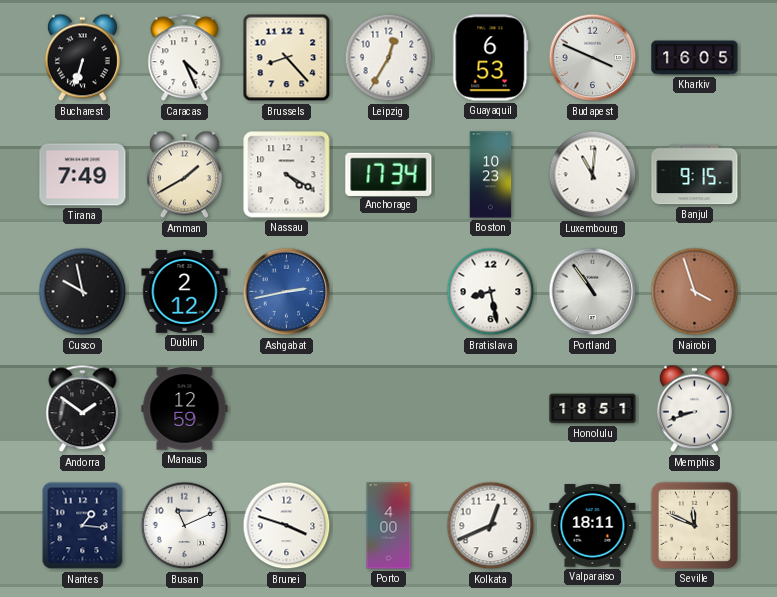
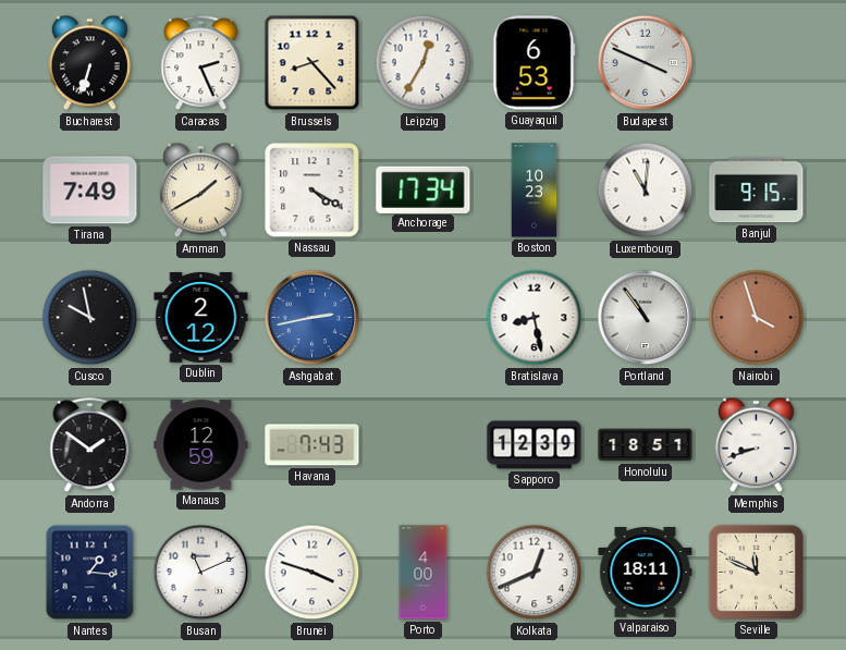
Caracas: 4:26 -> 2:26
Kharkiv: 16:05 -> none
Havana: none -> 7:43
Sapporo: none -> 12:39
